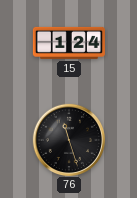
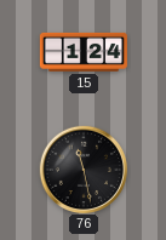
76: 11:27 -> 11:28
